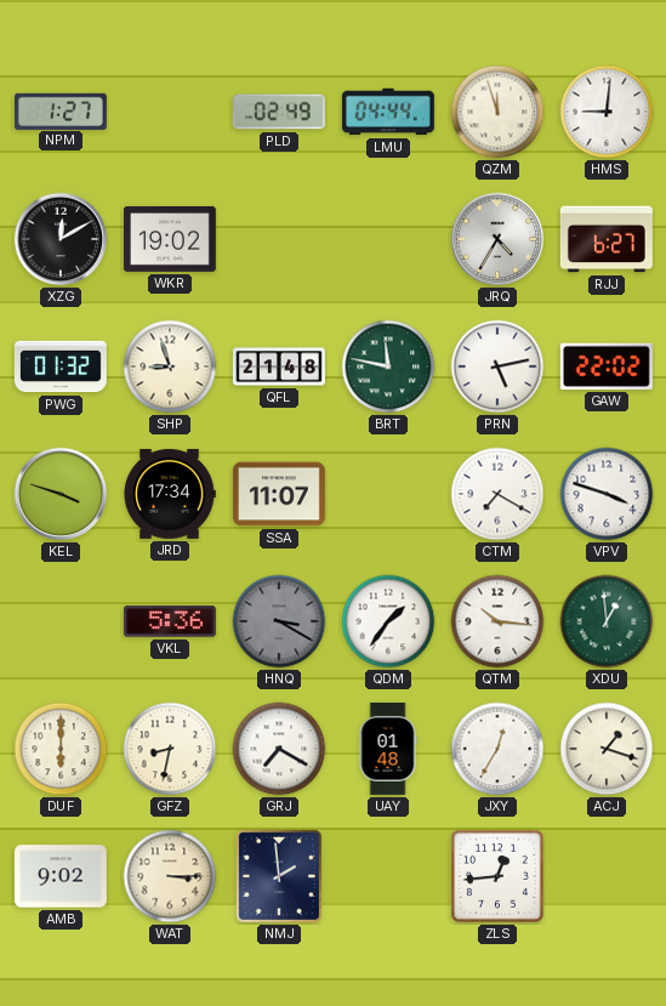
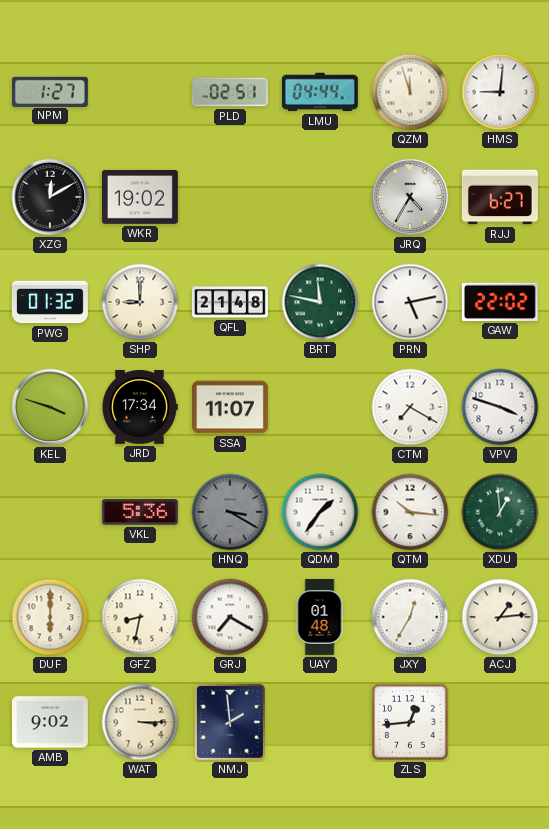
PLD: 02:49 -> 02:51
SHP: 8:57 -> 9:00
ACJ: 1:18 -> 1:14
